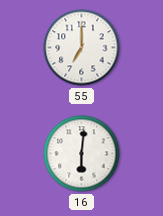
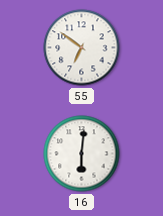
55: 7:00 -> 6:51
